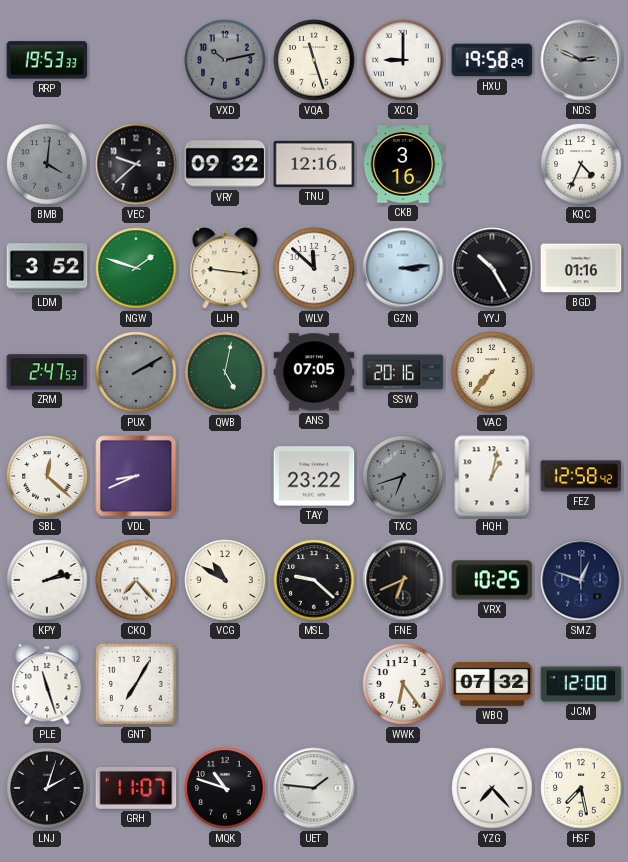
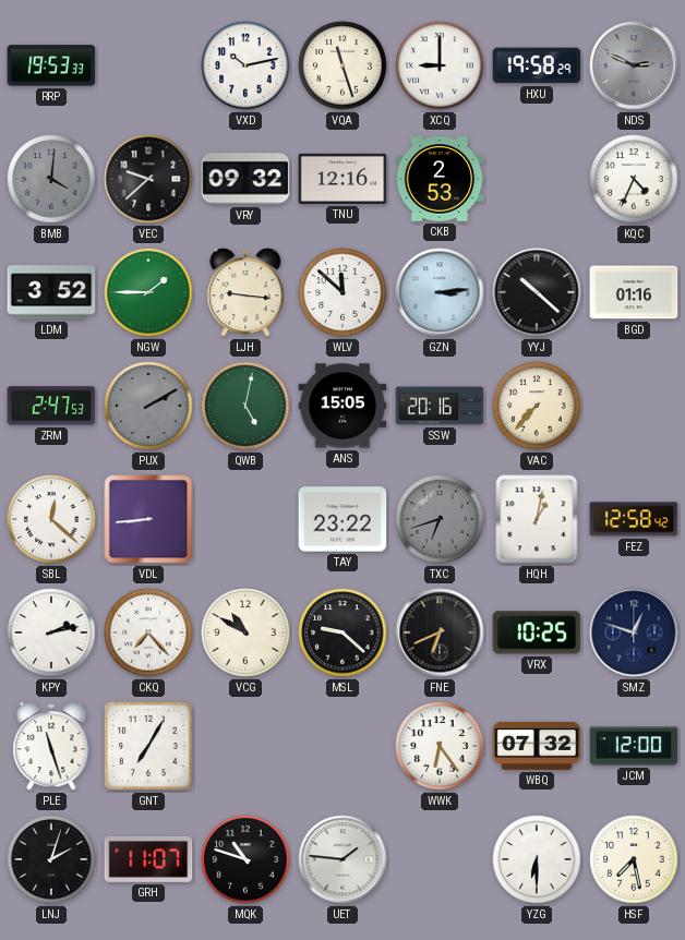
VXD dial: grey -> white
CKB: 3:16 -> 2:53
NGW: 1:48 -> 1:45
YYJ: 10:25 -> 10:22
ANS: 07:05 -> 15:05
VDL: 8:41 -> 8:44
YZG: 7:23 -> 6:30
